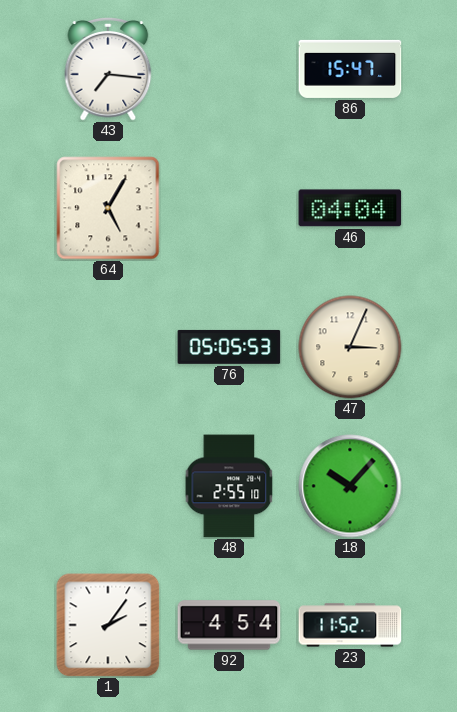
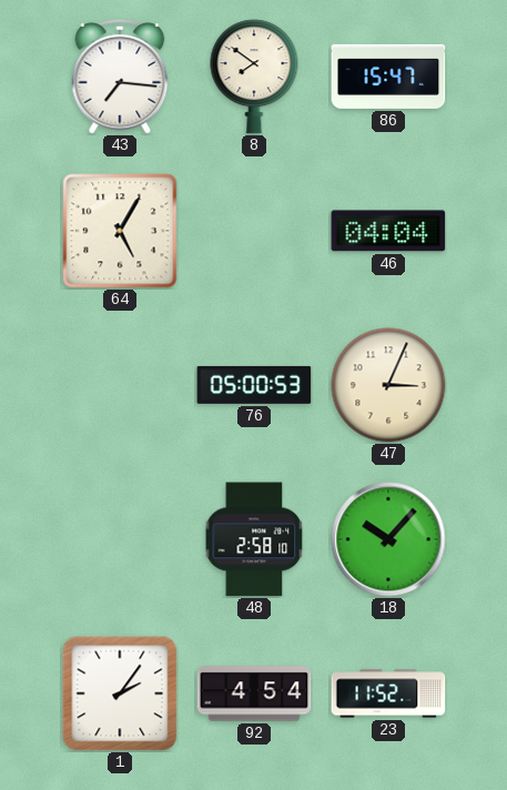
8: none -> 7:51
76: 05:05 -> 05:00
48: 2:55 -> 2:58
